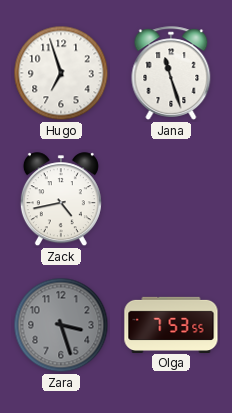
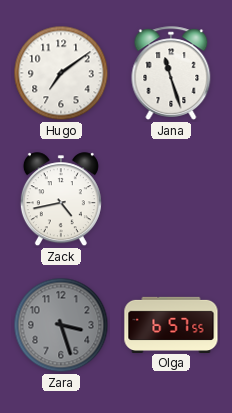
Hugo: 6:57 -> 7:09
Olga: 7:53 -> 6:57
